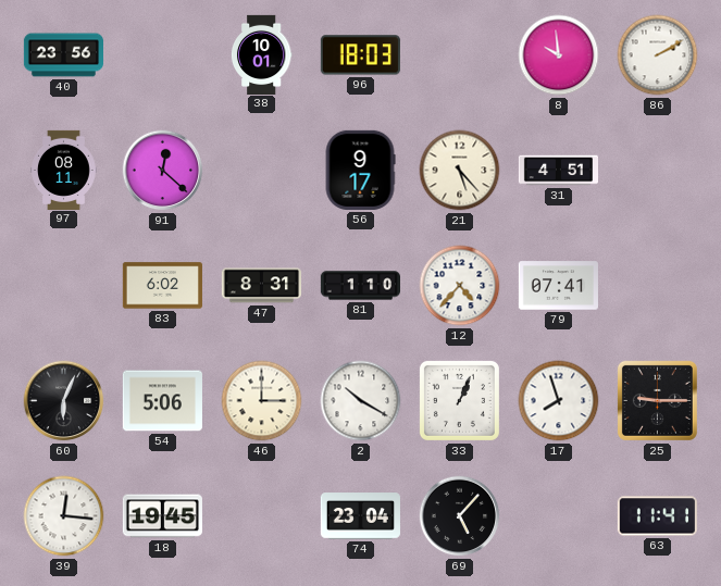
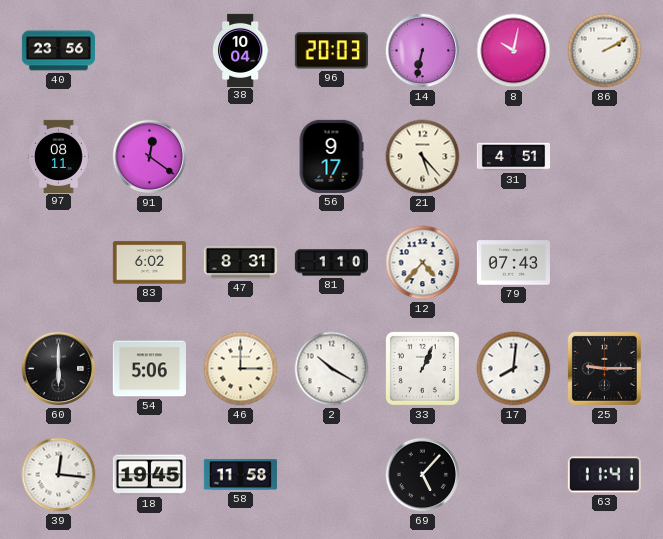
38: 10:01 -> 10:04
96: 18:03 -> 20:03
14: none -> 6:32
8: 9:59 -> 10:02
91: 12:22 -> 12:21
79: 07:41 -> 07:43
60: 6:04 -> 6:00
17: 7:57 -> 8:01
58: none -> 11:58
74: 23:04 -> none
